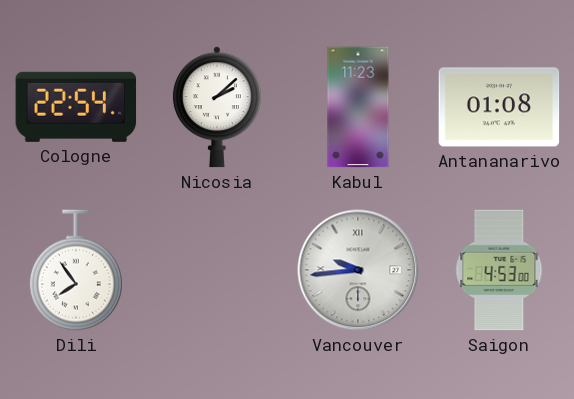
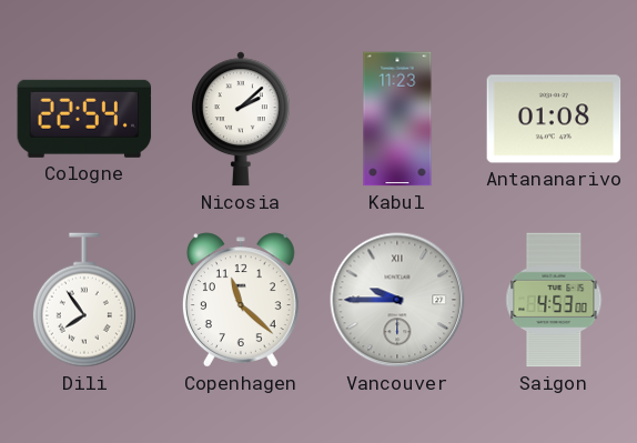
Copenhagen: none -> 11:22
Vancouver: 9:44 -> 9:45
